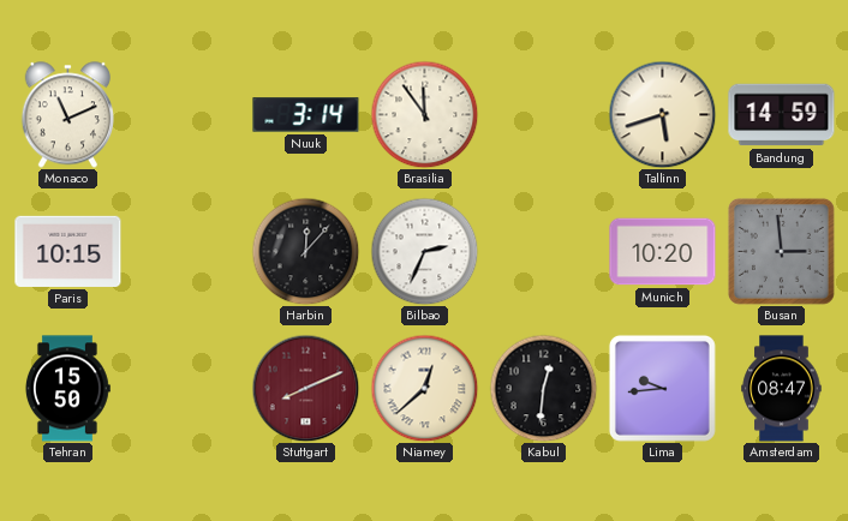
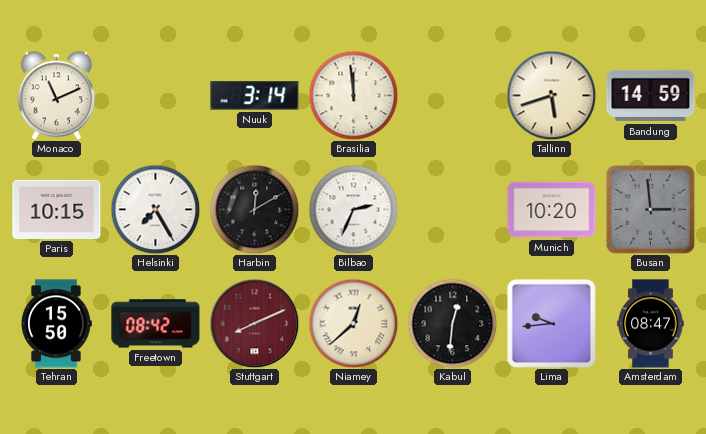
Brasilia: 11:54 -> 11:59
Helsinki: none -> 7:25
Harbin: 12:07 -> 12:10
Freetown: none -> 08:42
